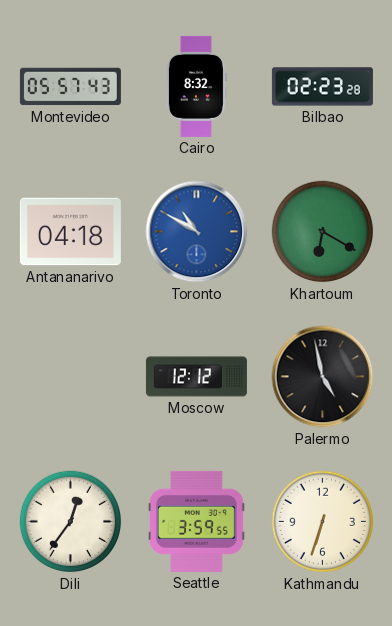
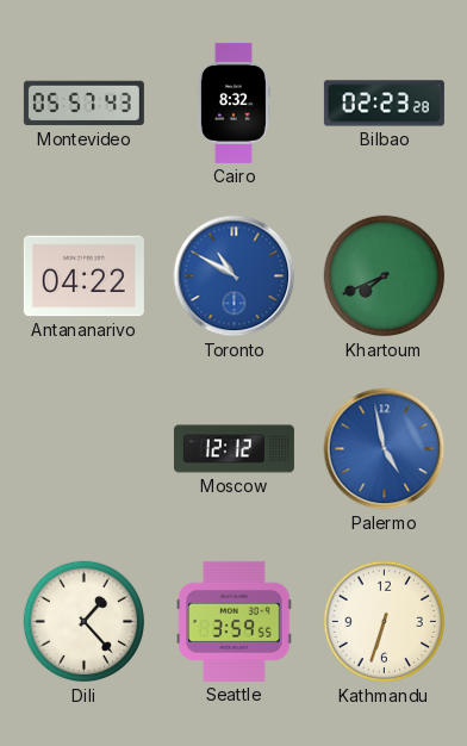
Antananarivo: 04:18 -> 04:22
Khartoum: 6:20 -> 7:41
Palermo dial: black -> blue
Dili: 12:36 -> 1:23
